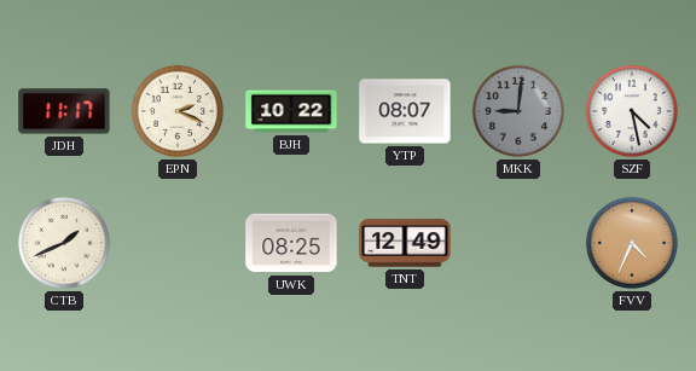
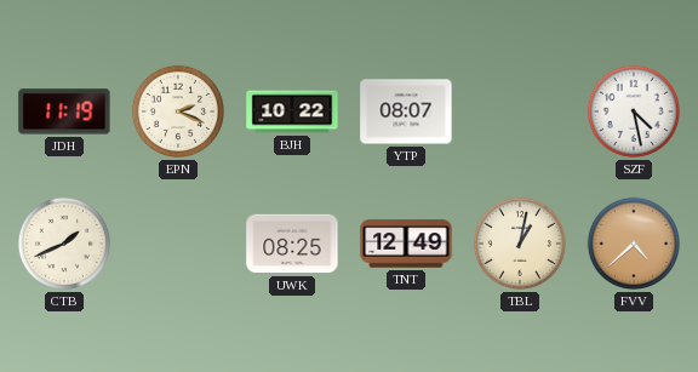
JDH: 11:17 -> 11:19
MKK: 9:01 -> none
TBL: none -> 1:02
FVV: 4:34 -> 4:38
